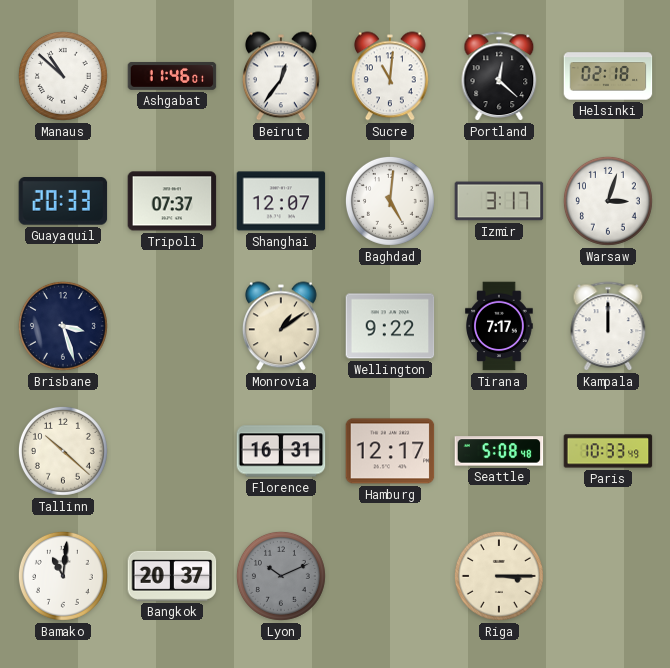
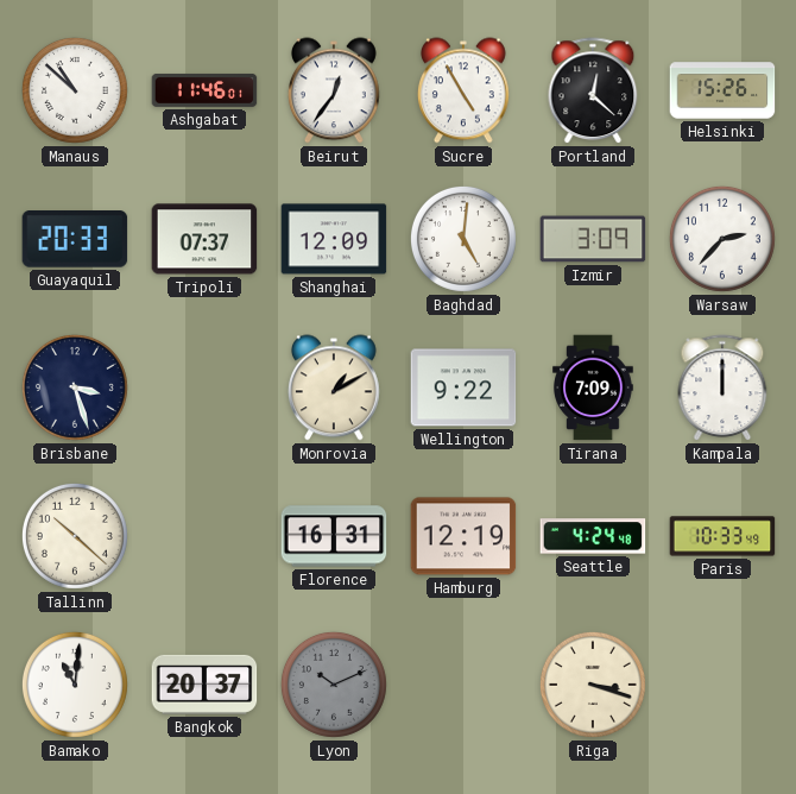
Sucre: 11:01 -> 4:55
Helsinki: 02:18 -> 15:26
Shanghai: 12:07 -> 12:09
Izmir: 3:17 -> 3:09
Warsaw: 3:03 -> 2:37
Monrovia: 1:09 -> 1:10
Tirana: 7:17 -> 7:09
Hamburg: 12:17 -> 12:19
Seattle: 5:08 -> 4:24
Riga: 3:15 -> 3:18
